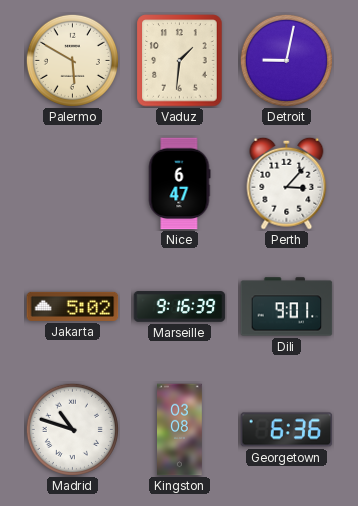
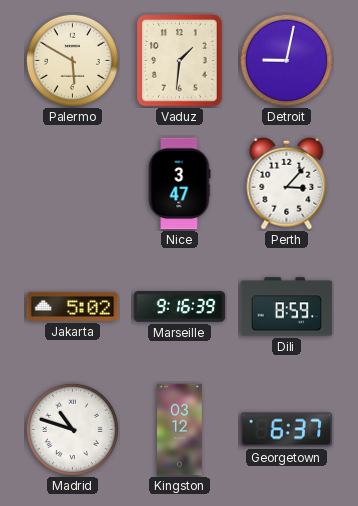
Nice: 6:47 -> 3:47
Dili: 9:01 -> 8:59
Kingston: 03:08 -> 03:12
Georgetown: 6:36 -> 6:37
